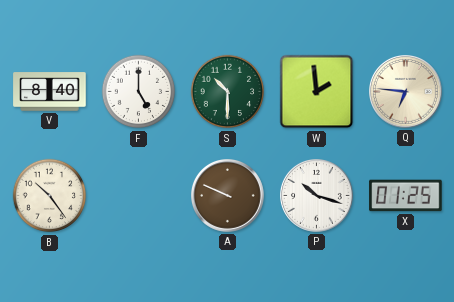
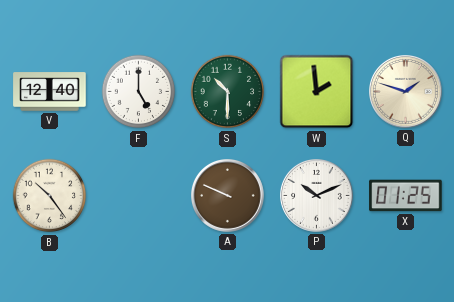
V: 8:40 -> 12:40
Q: 6:46 -> 1:48
P: 10:18 -> 10:11
